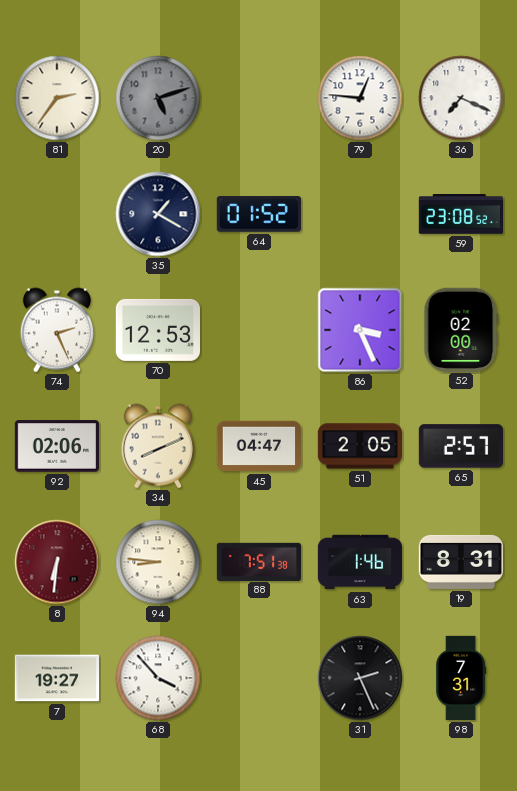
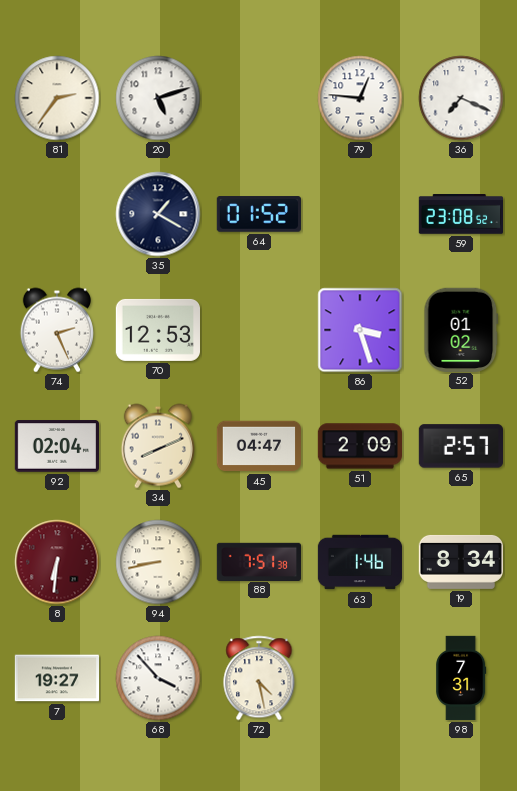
20 dial: grey -> white
86: 3:26 -> 3:27
52: 02:00 -> 01:02
92: 02:06 -> 02:04
51: 2:05 -> 2:09
94: 8:46 -> 8:43
19: 8:31 -> 8:34
72: none -> 4:28
31: 2:26 -> none
